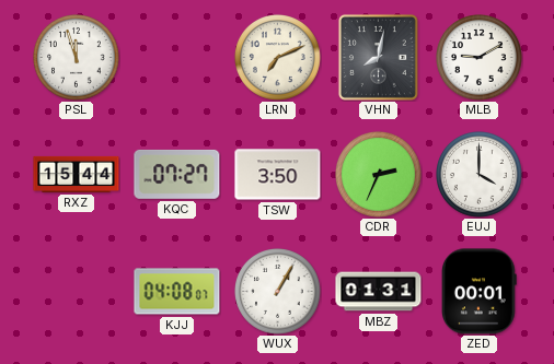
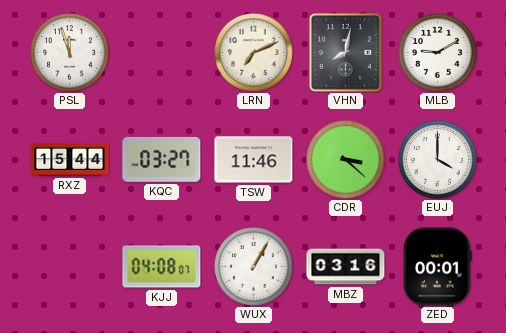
KQC: 07:27 -> 03:27
TSW: 3:50 -> 11:46
CDR: 2:34 -> 3:22
MBZ: 01:31 -> 03:16
